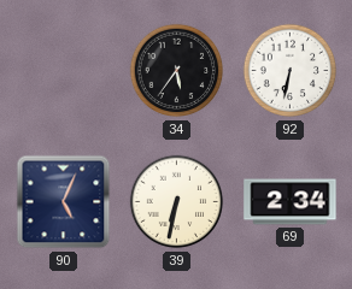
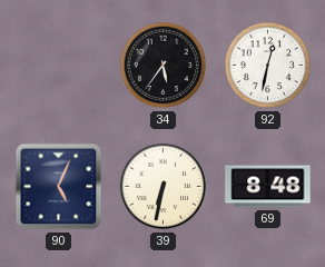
92: 6:32 -> 12:32
69: 2:34 -> 8:48
